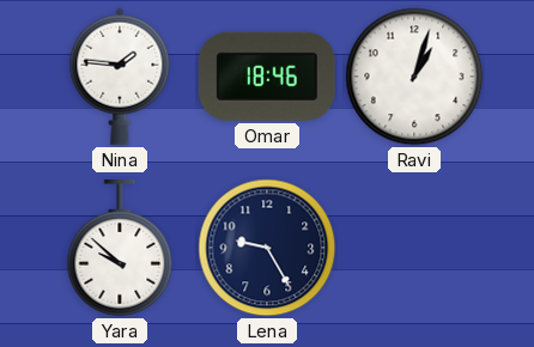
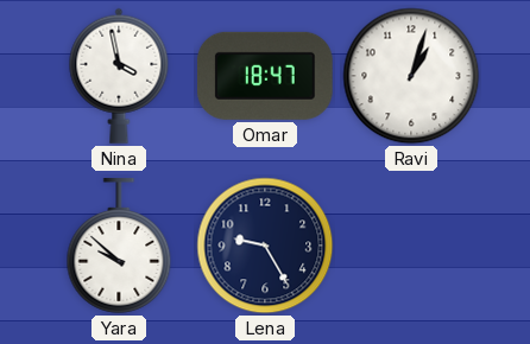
Nina: 1:46 -> 3:58
Omar: 18:46 -> 18:47
